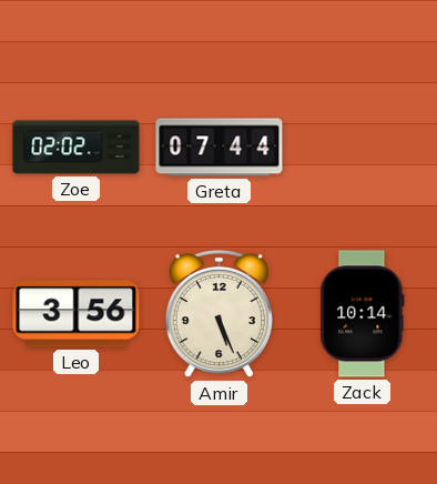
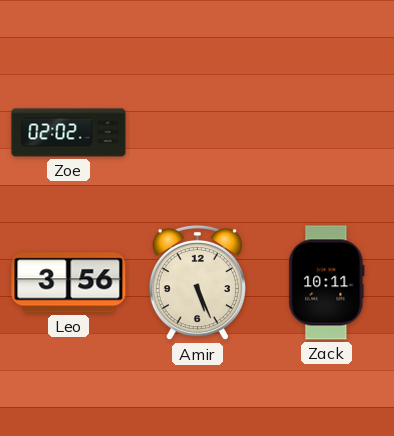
Greta: 07:44 -> none
Zack: 10:14 -> 10:11
